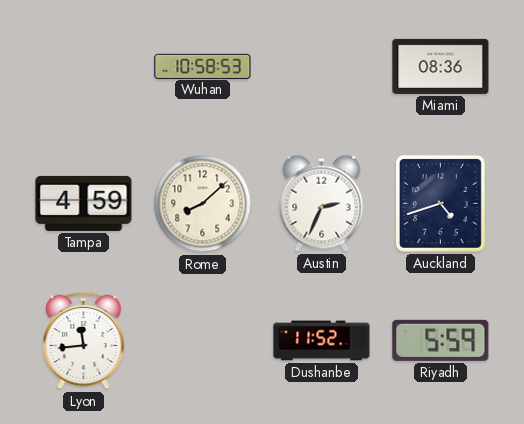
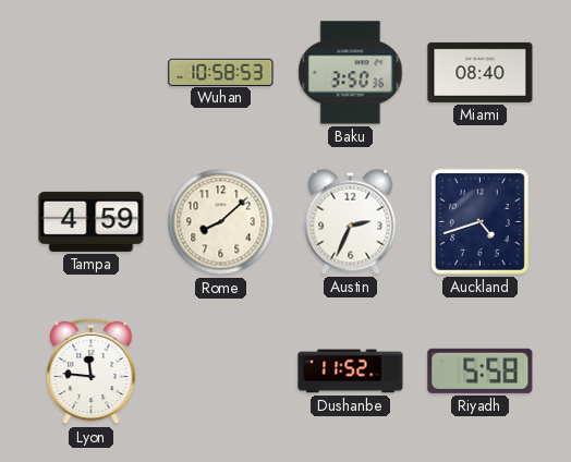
Baku: none -> 3:50
Miami: 08:36 -> 08:40
Lyon: 11:44 -> 11:46
Riyadh: 5:59 -> 5:58
